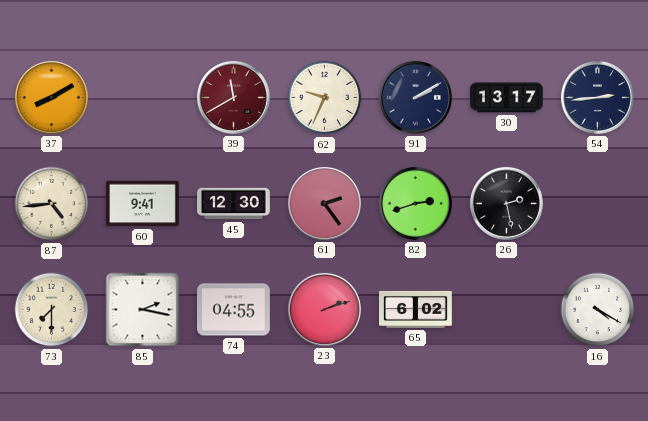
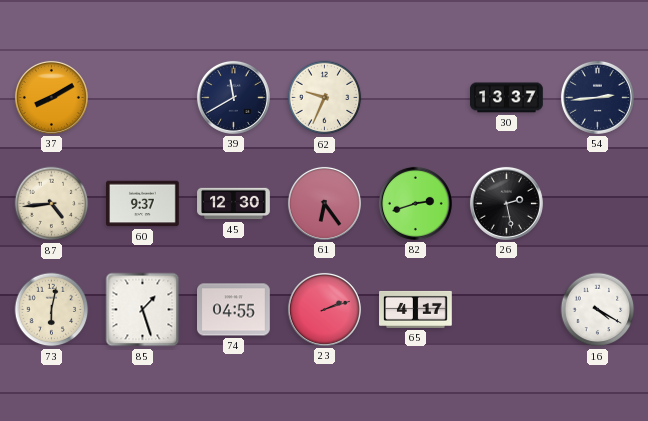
39 dial: burgundy -> navy
91: 2:10 -> none
30: 13:17 -> 13:37
60: 9:41 -> 9:37
61: 2:24 -> 6:24
73: 7:30 -> 6:02
85: 2:17 -> 1:27
65: 6:02 -> 4:17
